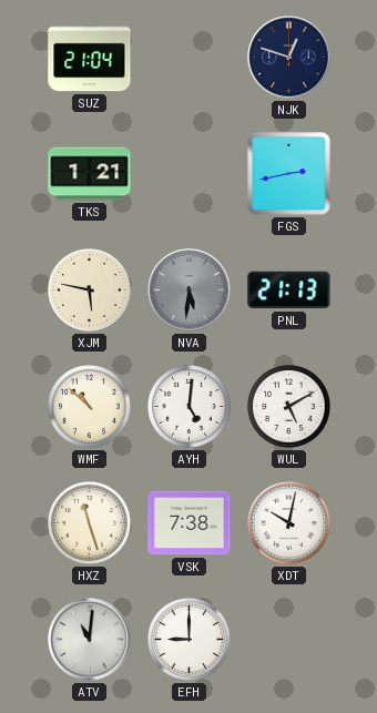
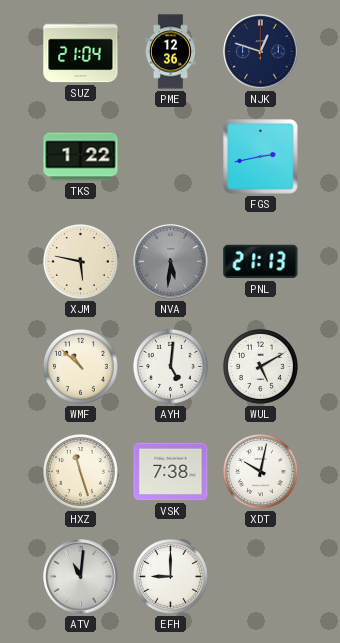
PME: none -> 12:36
TKS: 1:21 -> 1:22
